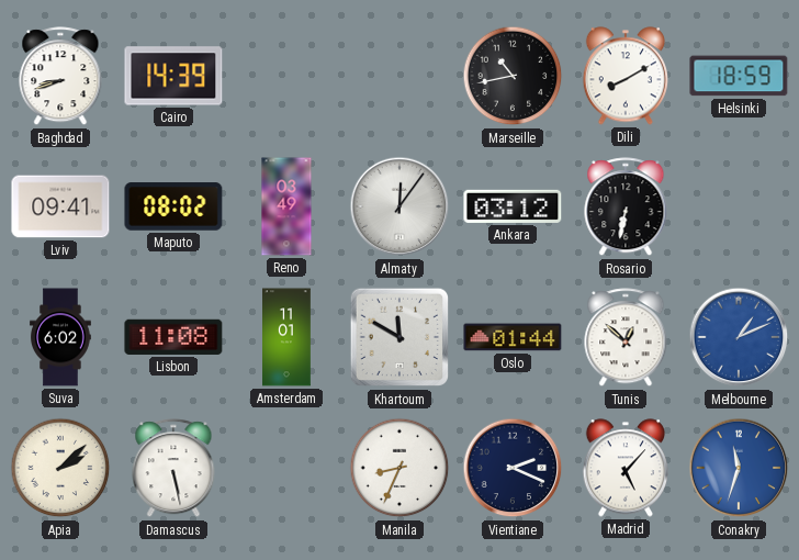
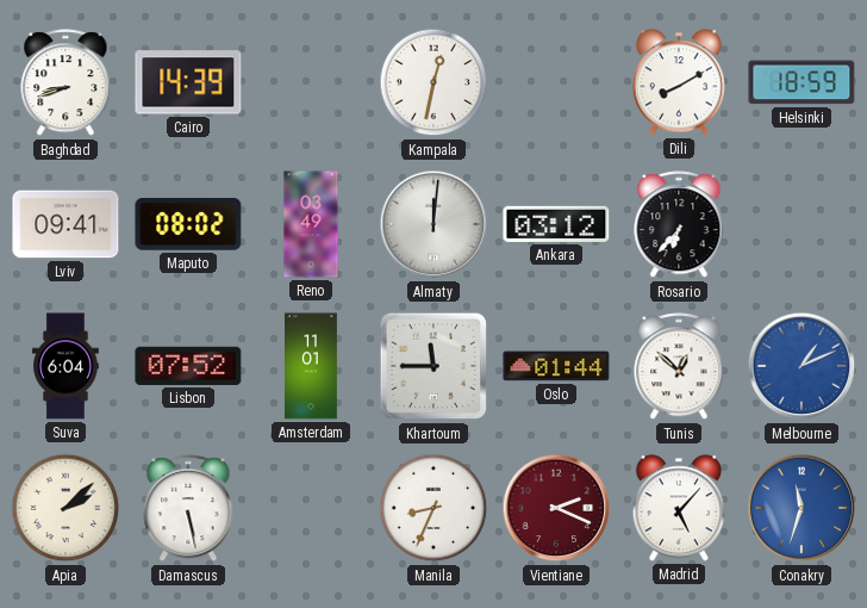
Kampala: none -> 12:32
Marseille: 10:43 -> none
Almaty: 12:06 -> 12:01
Rosario: 6:32 -> 6:37
Suva: 6:02 -> 6:04
Lisbon: 11:08 -> 07:52
Khartoum: 11:50 -> 11:45
Vientiane dial: navy -> burgundy
